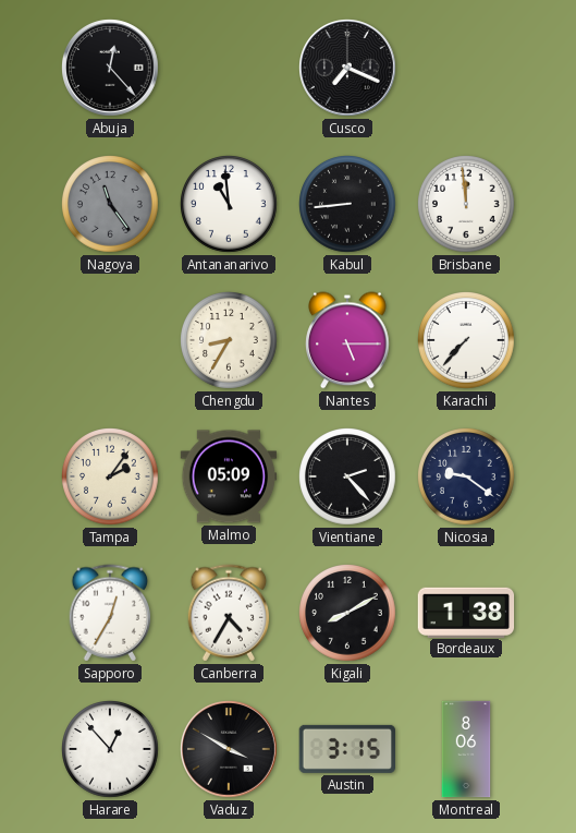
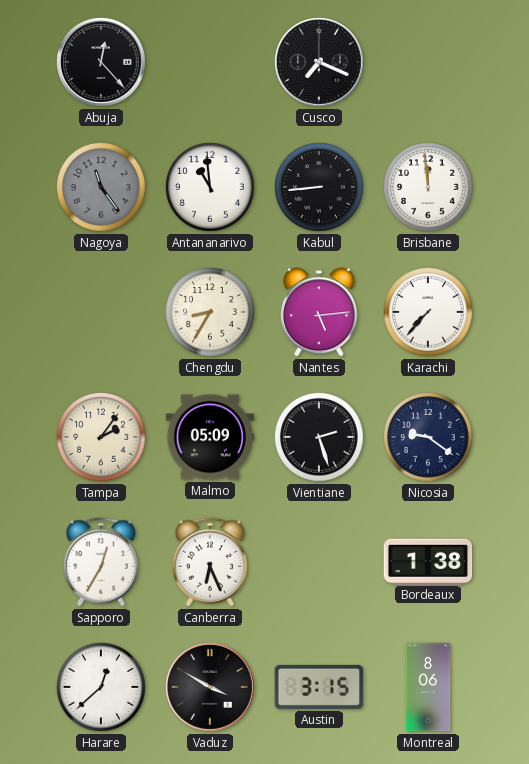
Nantes: 5:15 -> 5:14
Vientiane: 2:23 -> 2:27
Canberra: 4:35 -> 6:26
Kigali: 8:10 -> none
Harare: 12:53 -> 12:38
